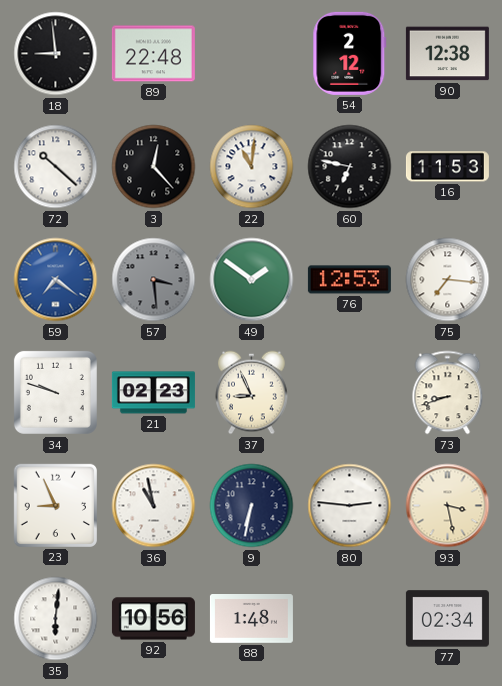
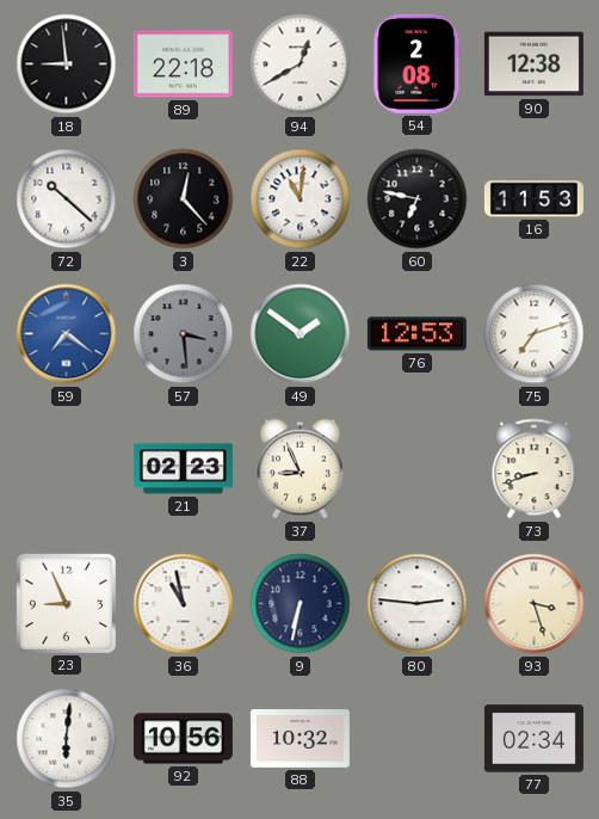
89: 22:48 -> 22:18
94: none -> 12:40
54: 2:12 -> 2:08
75: 7:16 -> 7:12
34: 9:48 -> none
93: 3:28 -> 3:27
88: 1:48 -> 10:32
